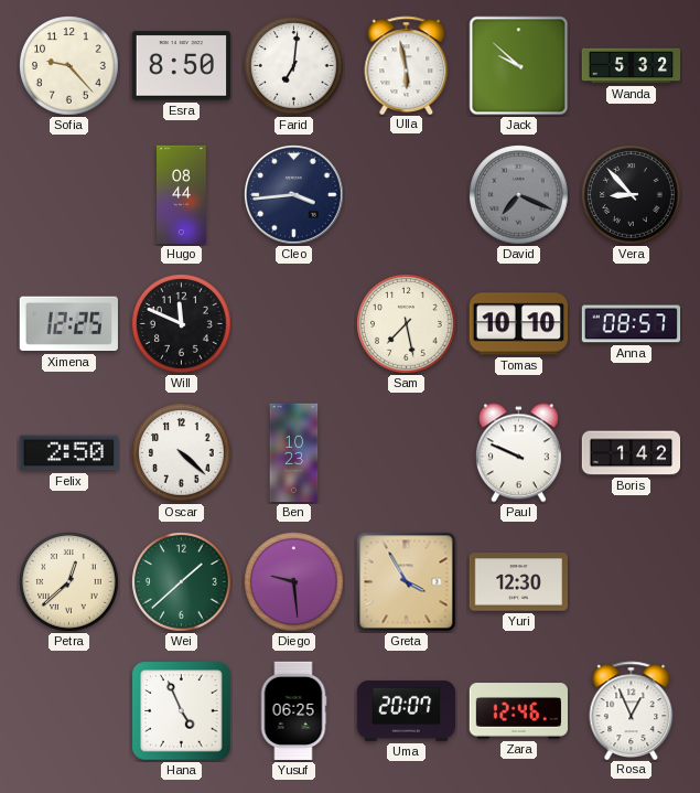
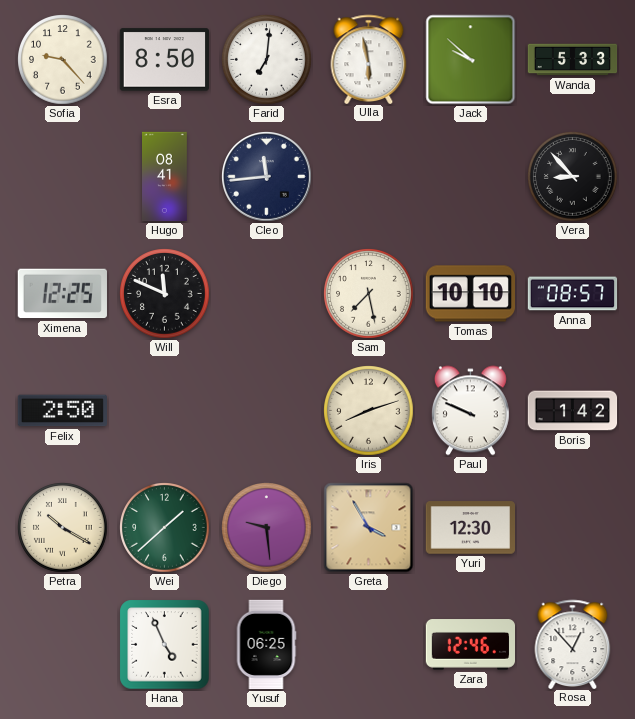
Wanda: 5:32 -> 5:33
Hugo: 08:44 -> 08:41
Cleo: 3:44 -> 11:44
David: 7:19 -> none
Oscar: 4:22 -> none
Ben: 10:23 -> none
Iris: none -> 8:12
Petra: 12:38 -> 10:20
Uma: 20:07 -> none
Rosa: 12:56 -> 12:53
